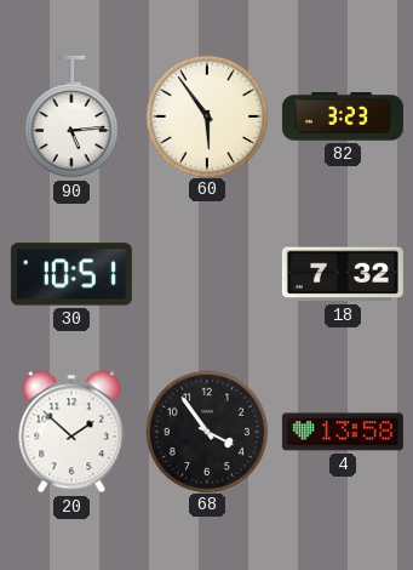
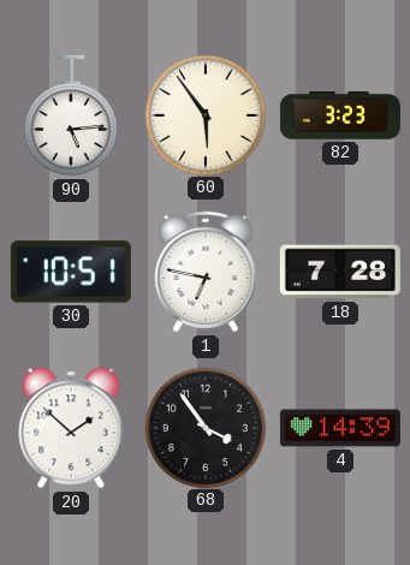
1: none -> 6:47
18: 7:32 -> 7:28
4: 13:58 -> 14:39
